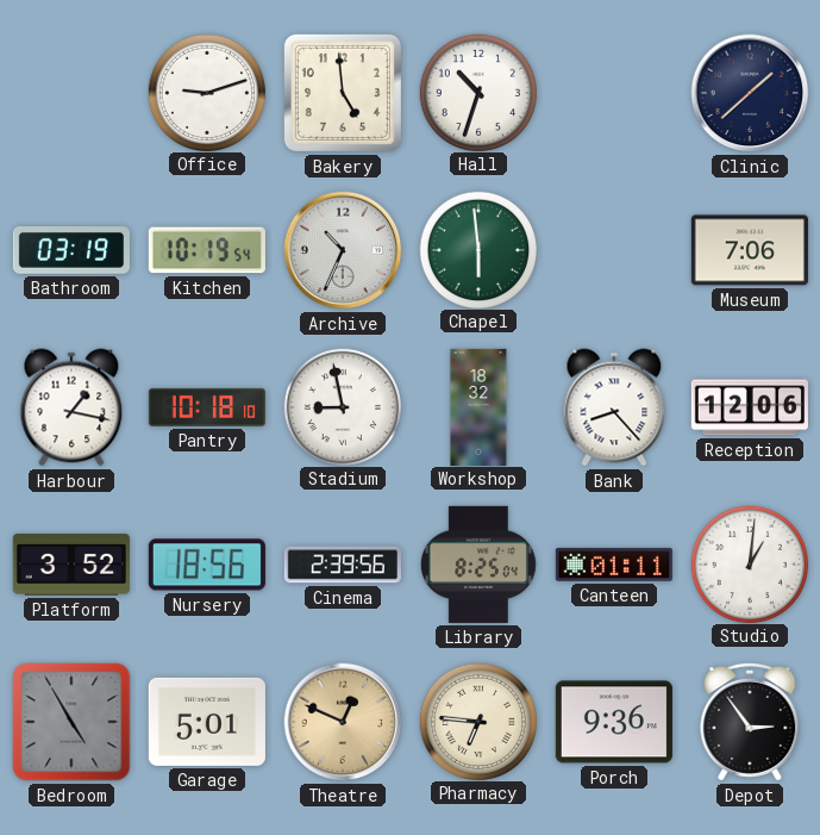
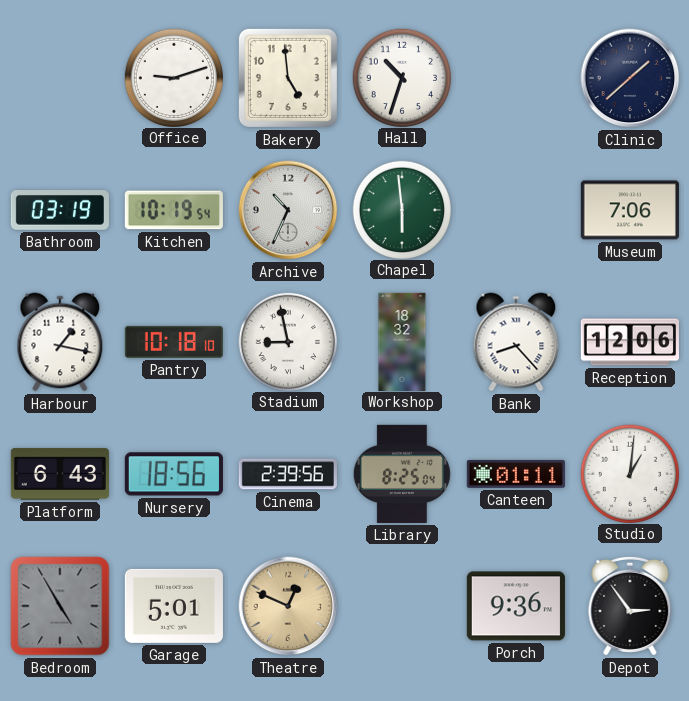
Platform: 3:52 -> 6:43
Pharmacy: 6:46 -> none
